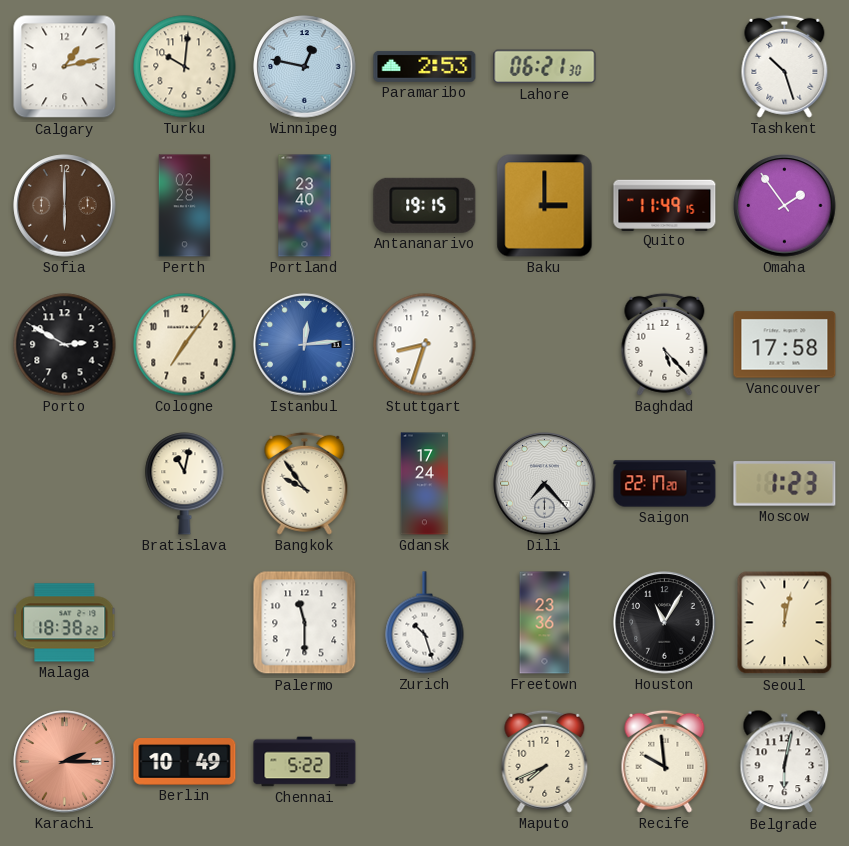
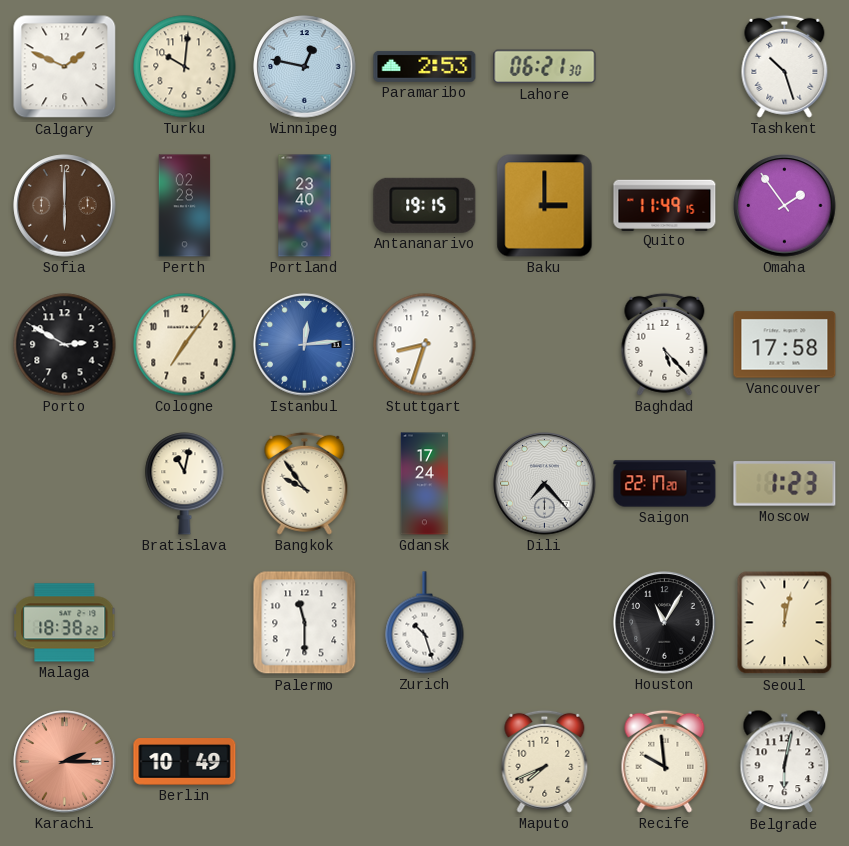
Calgary: 1:13 -> 1:49
Freetown: 23:36 -> none
Chennai: 5:22 -> none
